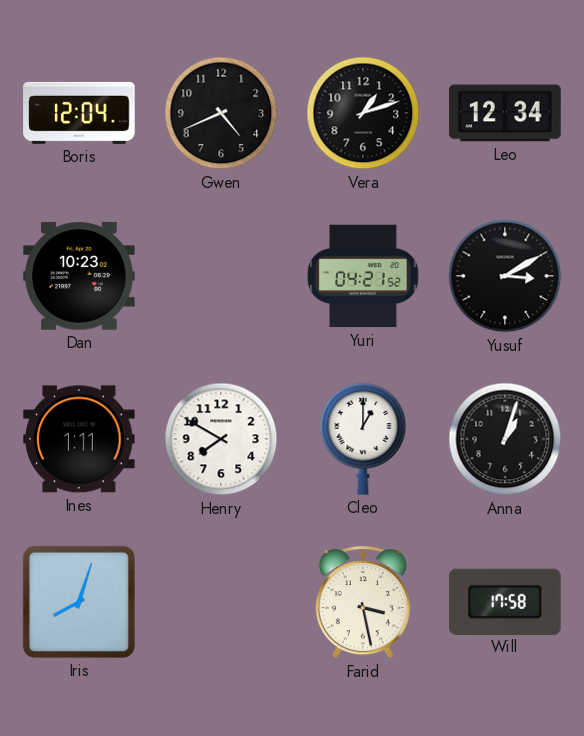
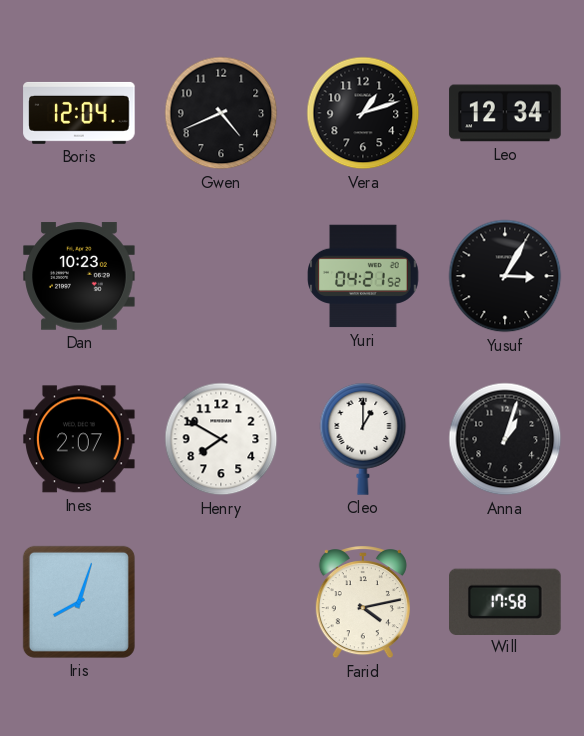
Yusuf: 3:10 -> 3:05
Ines: 1:11 -> 2:07
Farid: 3:28 -> 4:13
